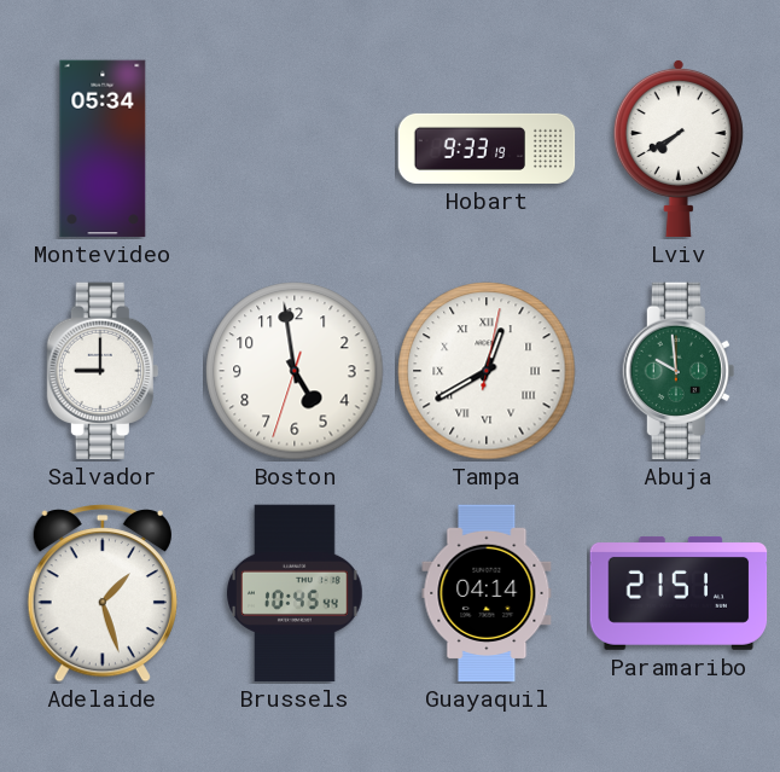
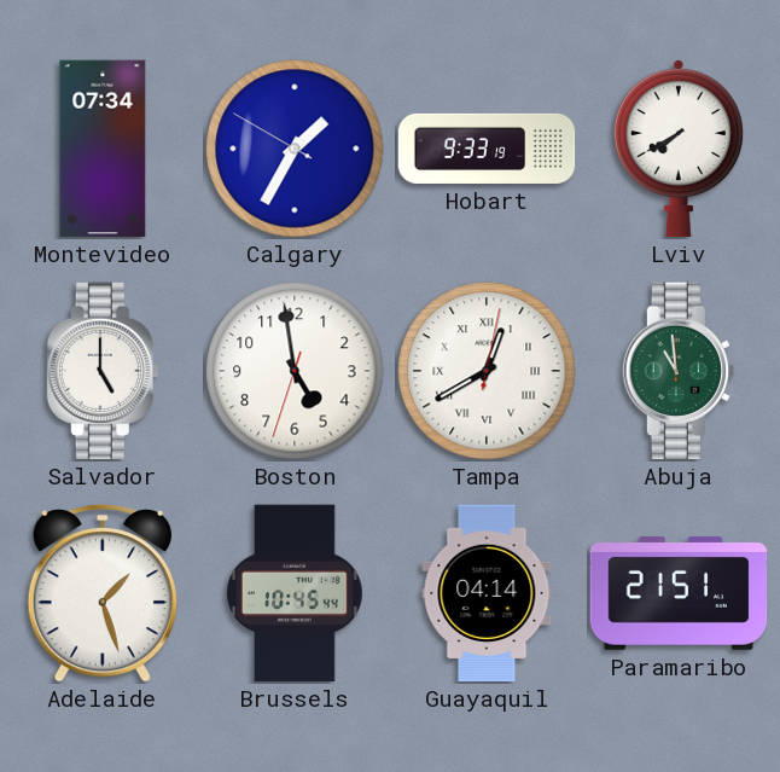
Montevideo: 05:34 -> 07:34
Calgary: none -> 1:34
Salvador: 9:00 -> 5:00
Abuja: 9:59 -> 10:59
